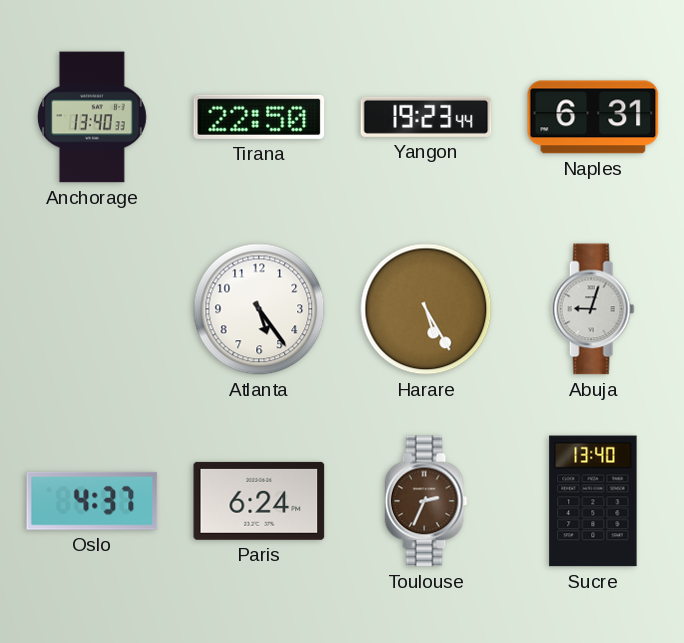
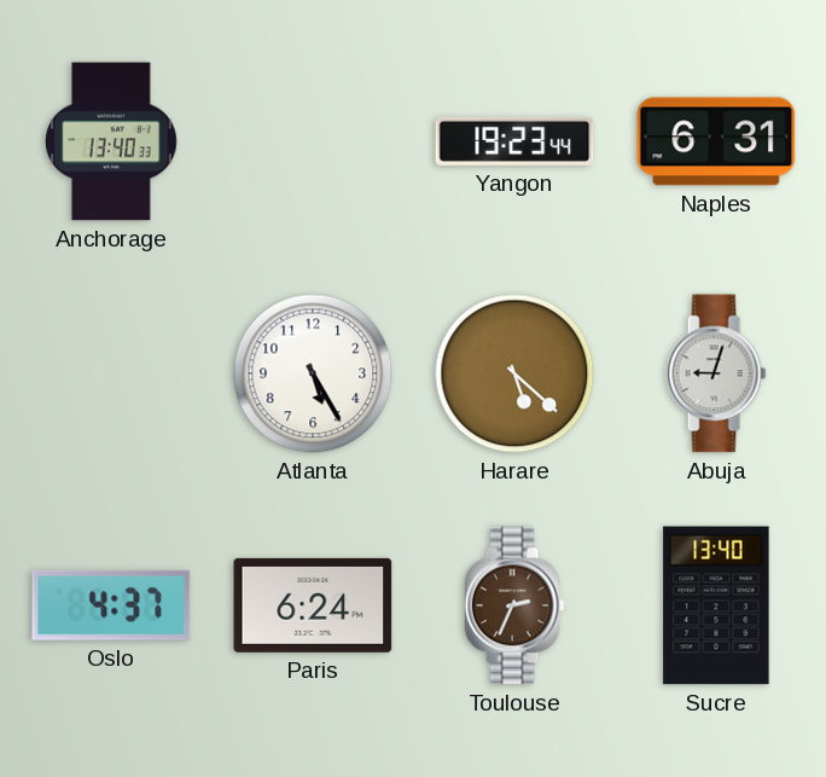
Tirana: 22:50 -> none
Atlanta: 5:24 -> 5:25
Harare: 5:25 -> 5:22
